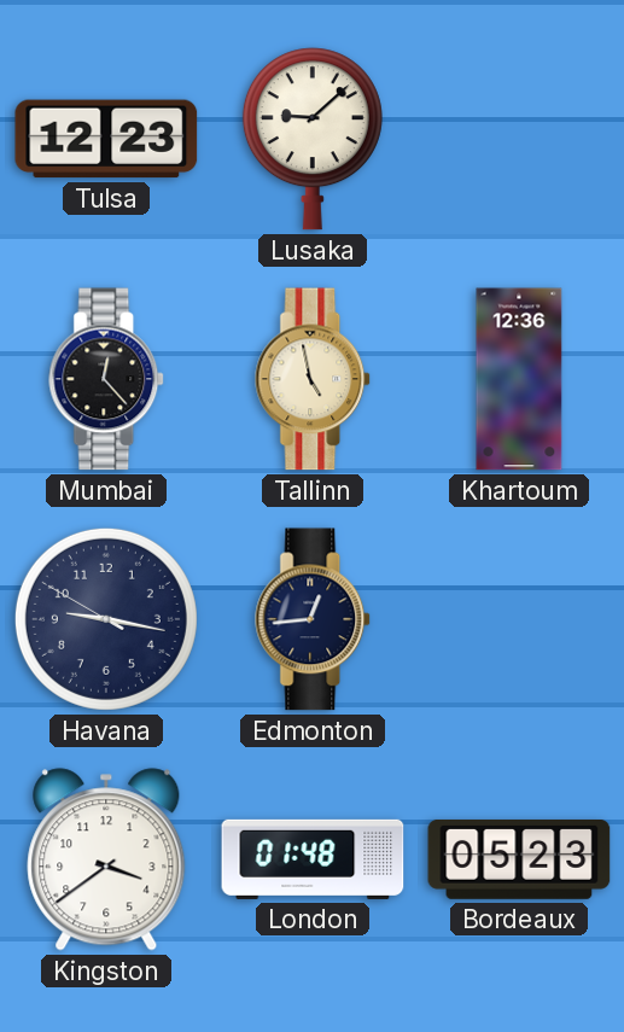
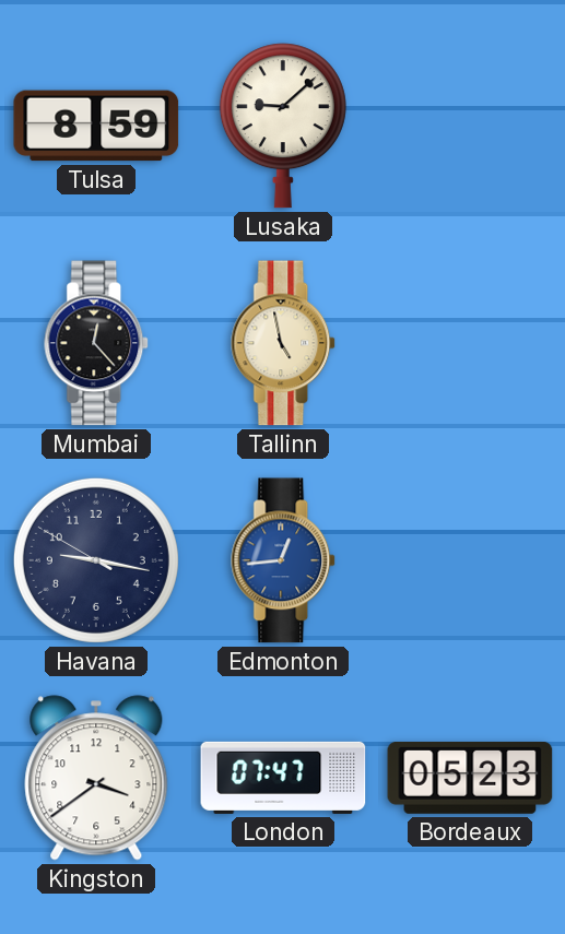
Tulsa: 12:23 -> 8:59
Khartoum: 12:36 -> none
Edmonton dial: navy -> blue
London: 01:48 -> 07:47
